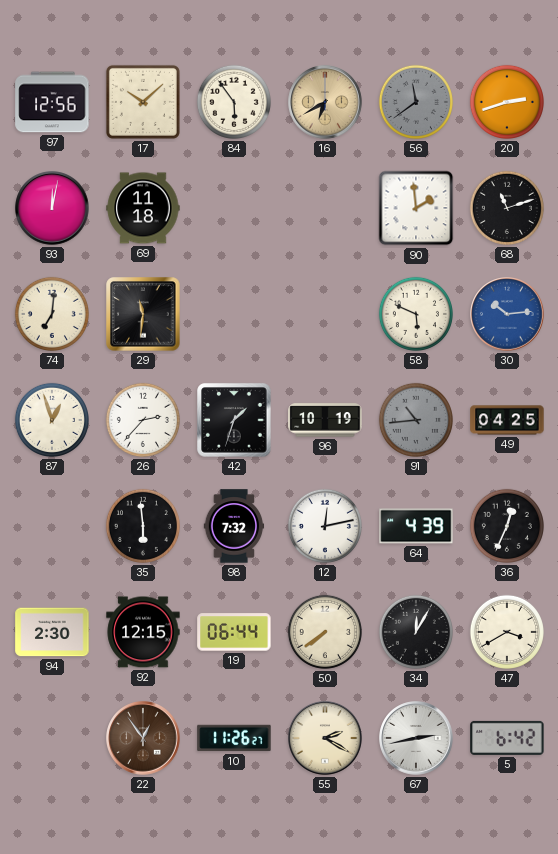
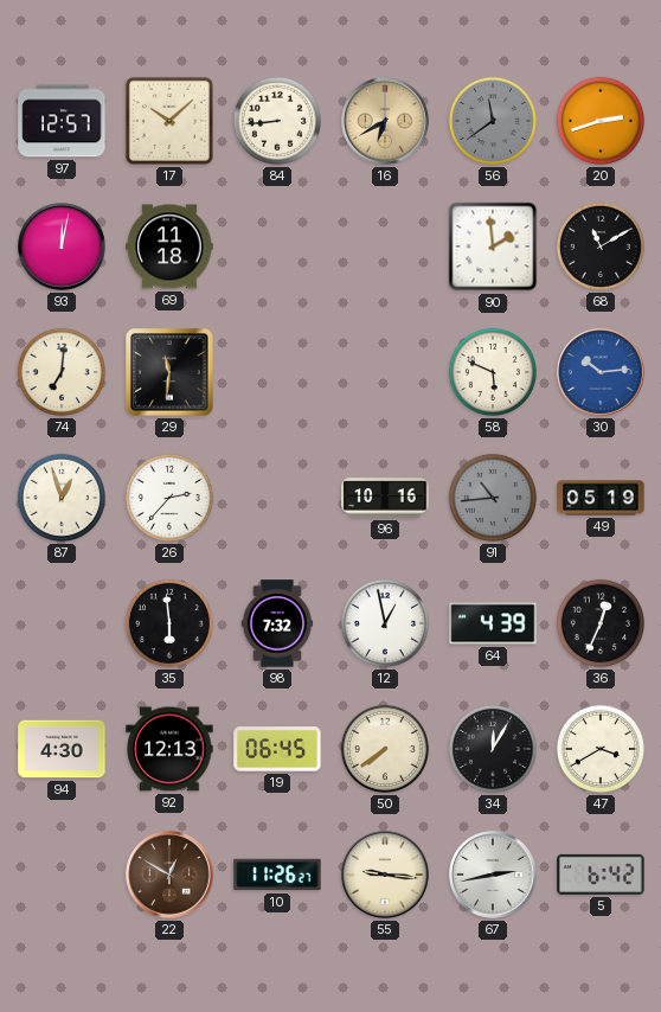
97: 12:56 -> 12:57
84: 5:54 -> 8:44
68: 11:12 -> 11:10
42: 1:33 -> none
96: 10:19 -> 10:16
49: 04:25 -> 05:19
12: 12:13 -> 12:58
94: 2:30 -> 4:30
92: 12:15 -> 12:13
19: 06:44 -> 06:45
22: 12:54 -> 12:50
55: 2:20 -> 9:16
